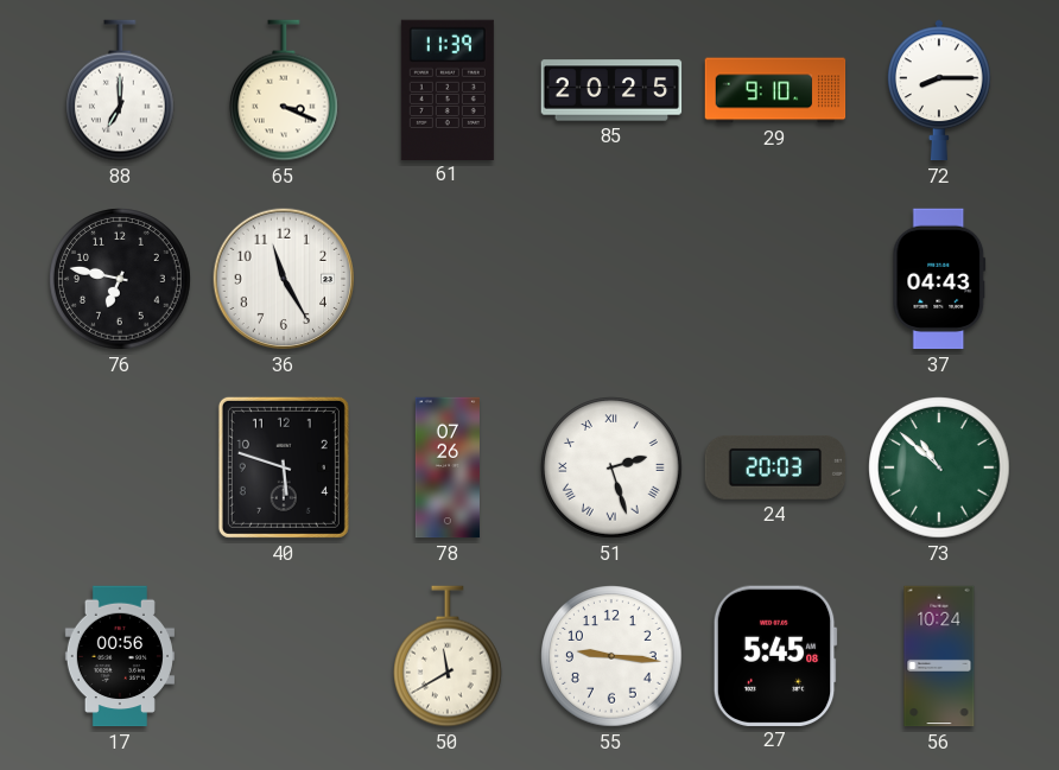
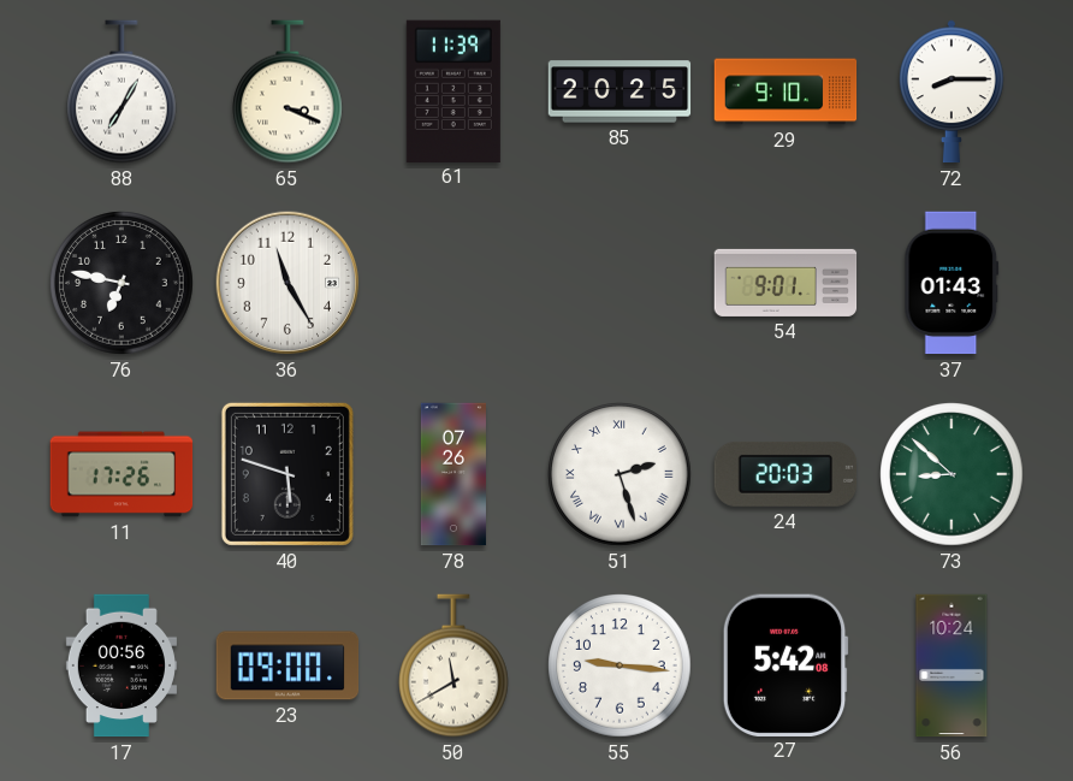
88: 7:00 -> 7:05
54: none -> 9:01
37: 04:43 -> 01:43
11: none -> 17:26
73: 10:52 -> 8:52
23: none -> 09:00
27: 5:45 -> 5:42
